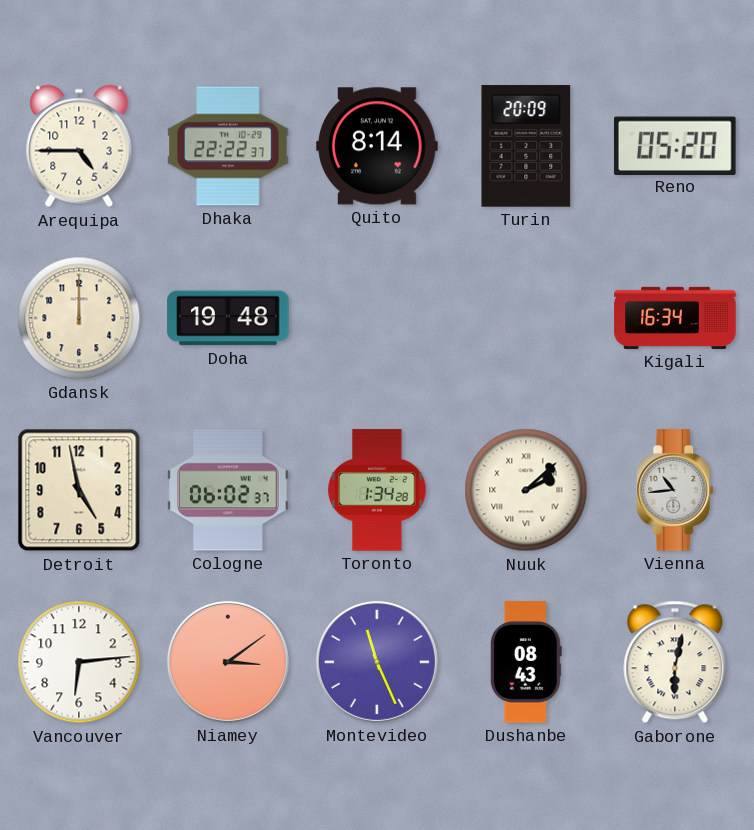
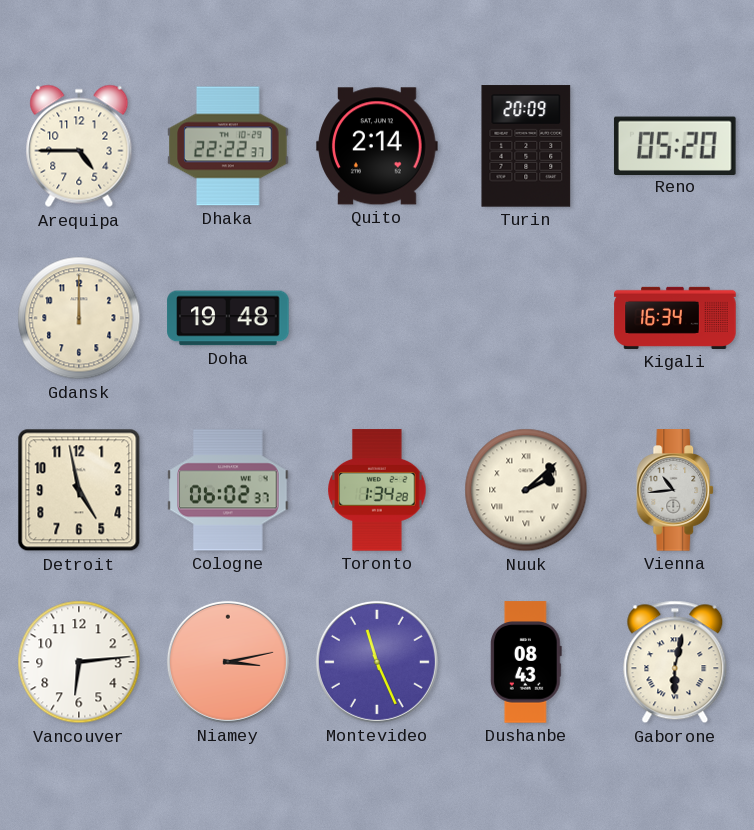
Quito: 8:14 -> 2:14
Niamey: 3:09 -> 3:13
